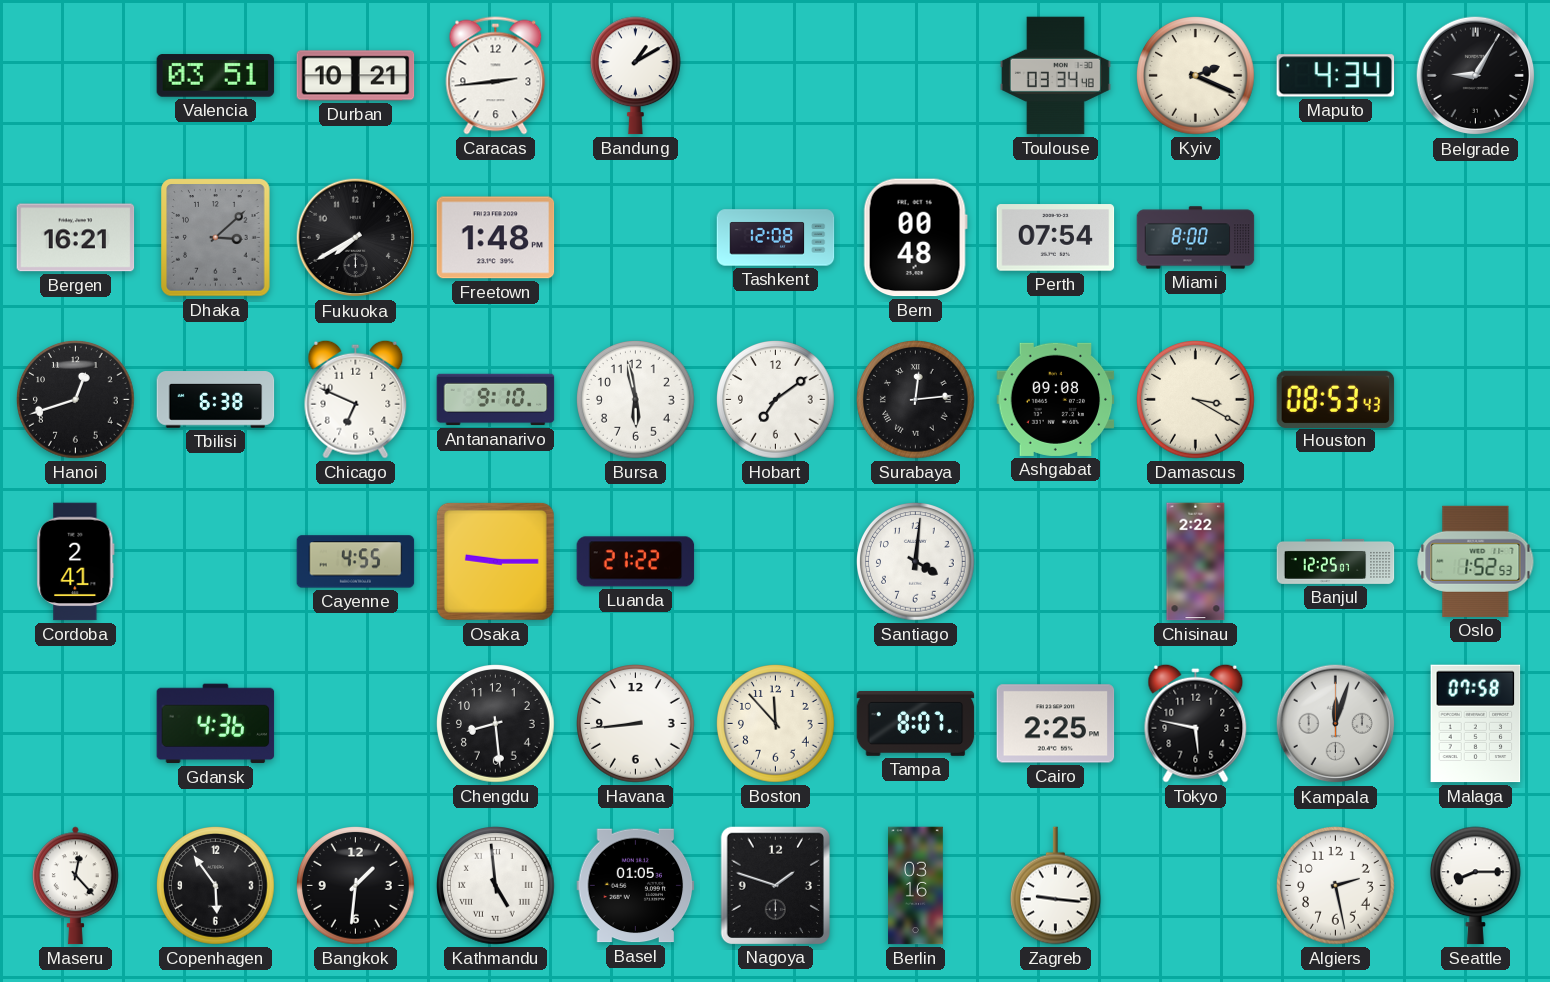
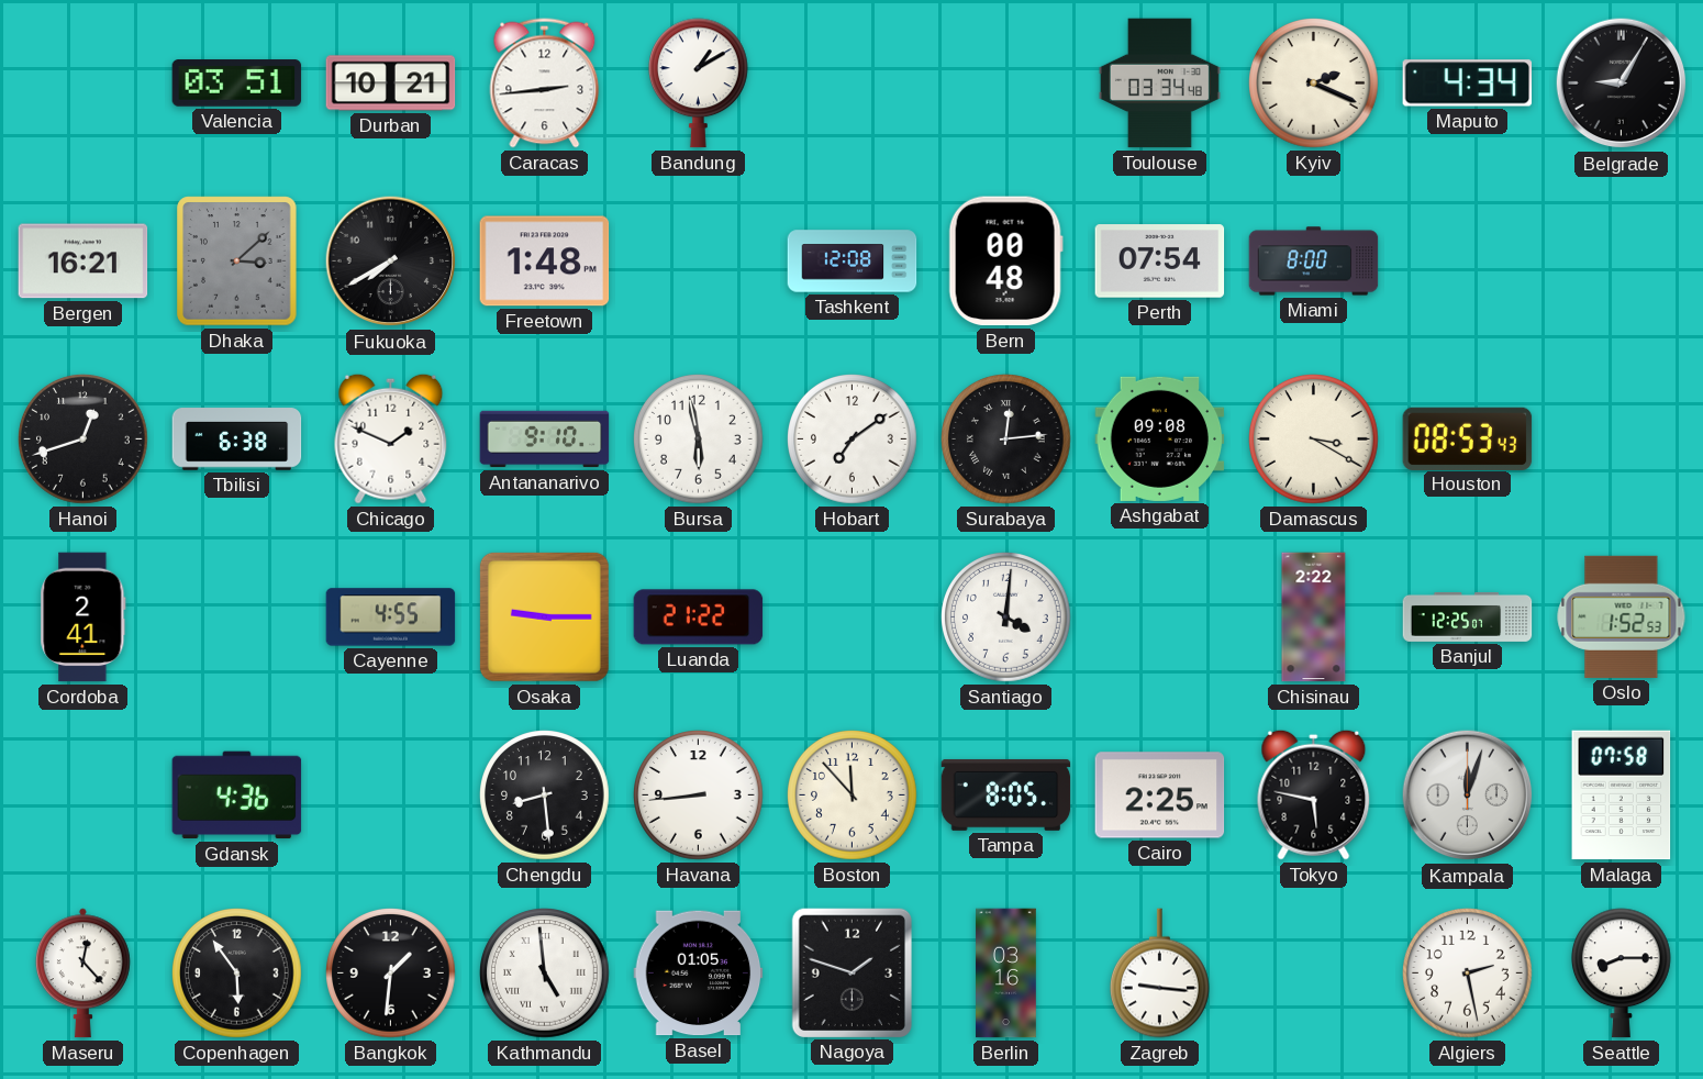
Chicago: 6:49 -> 1:49
Tampa: 8:07 -> 8:05
